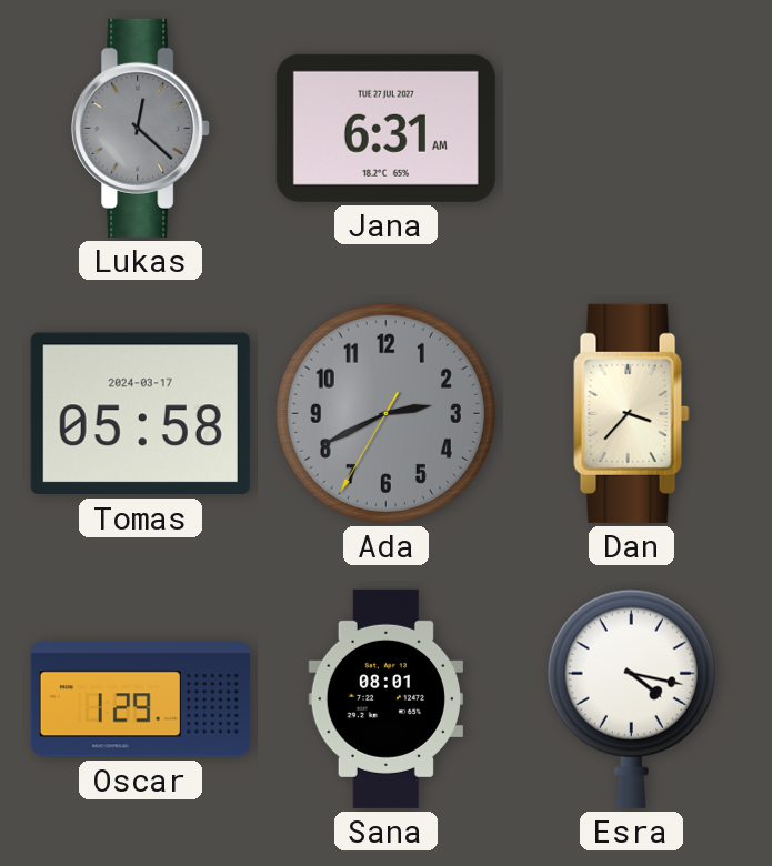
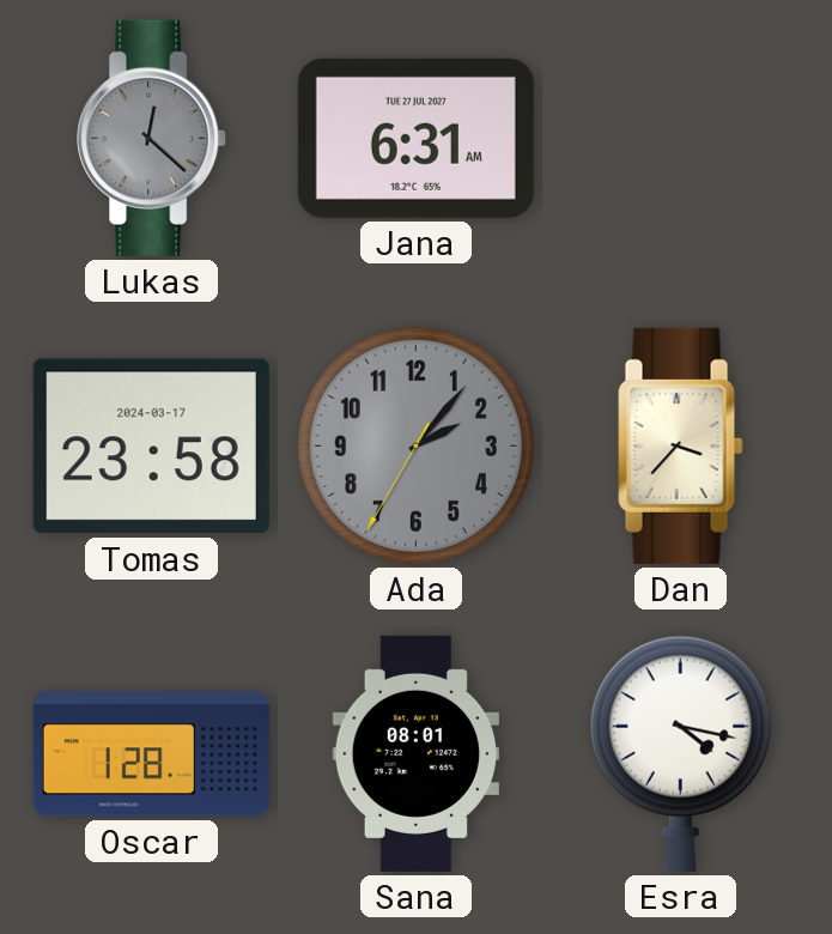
Tomas: 05:58 -> 23:58
Ada: 2:40 -> 2:06
Oscar: 1:29 -> 1:28
